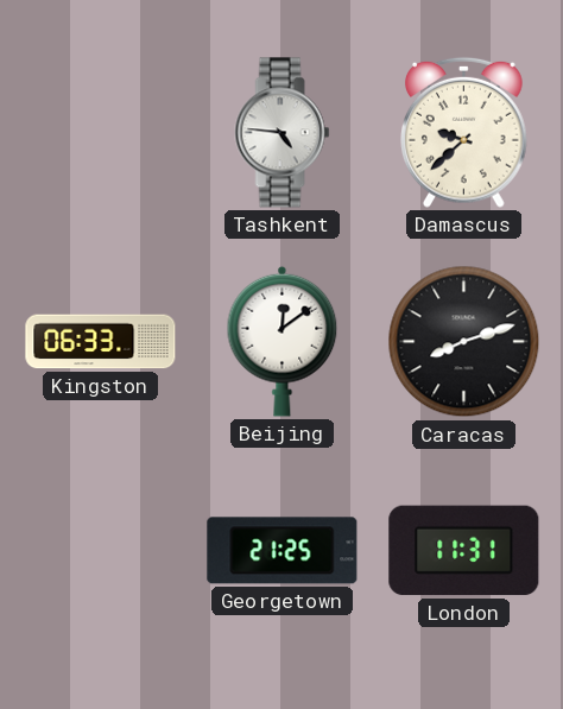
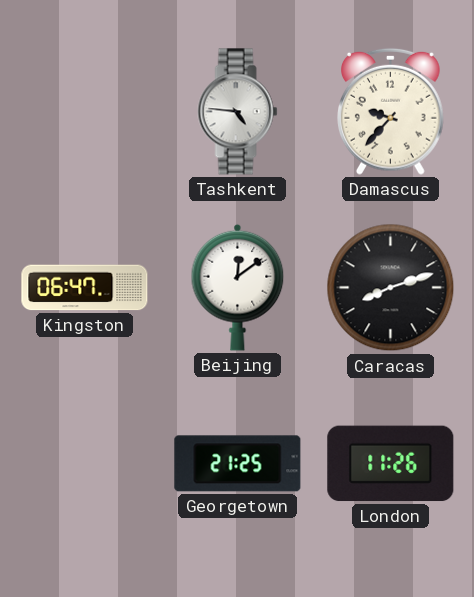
Damascus: 9:38 -> 9:37
Kingston: 06:33 -> 06:47
London: 11:31 -> 11:26
